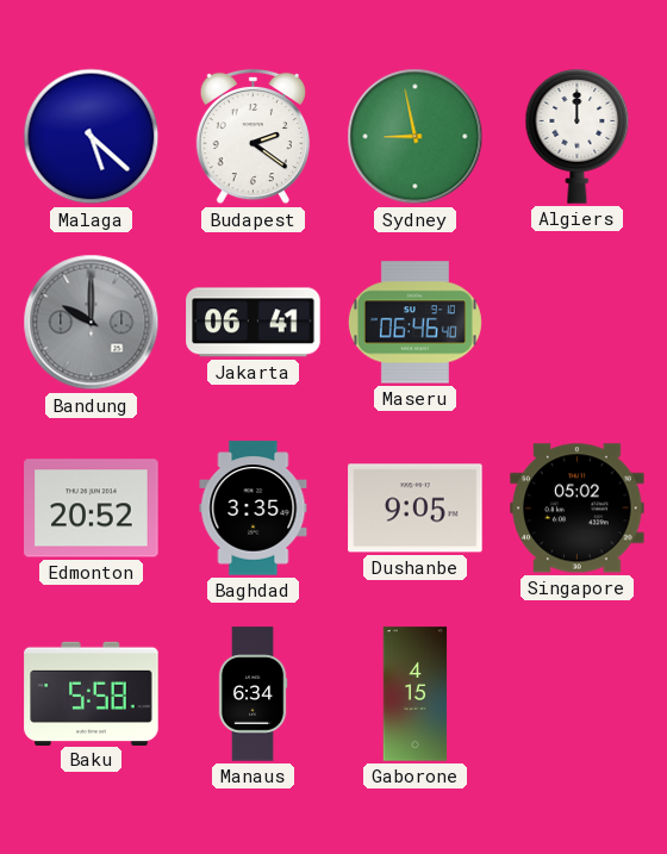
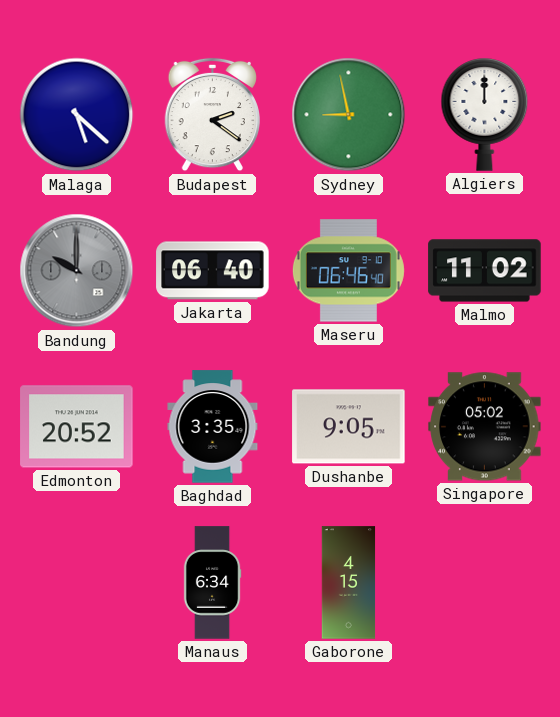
Jakarta: 06:41 -> 06:40
Malmo: none -> 11:02
Baku: 5:58 -> none
